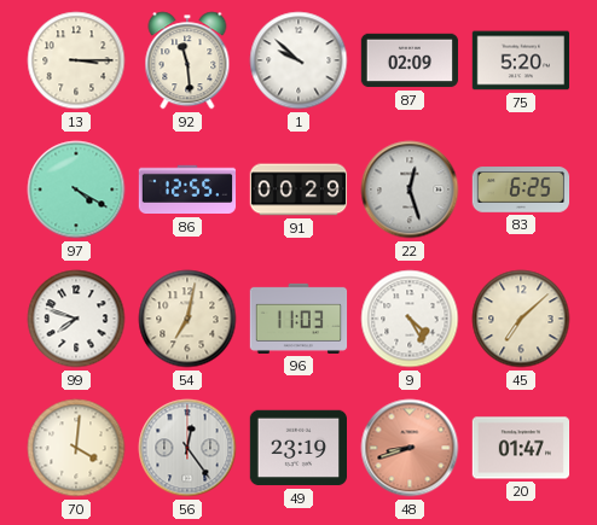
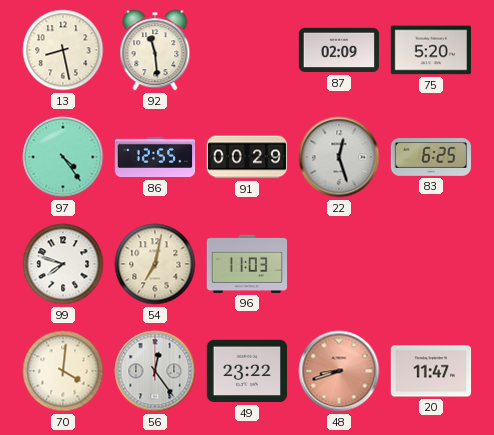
13: 3:15 -> 8:28
1: 9:52 -> none
97: 4:20 -> 4:24
9: 4:25 -> none
45: 7:08 -> none
49: 23:19 -> 23:22
20: 01:47 -> 11:47
